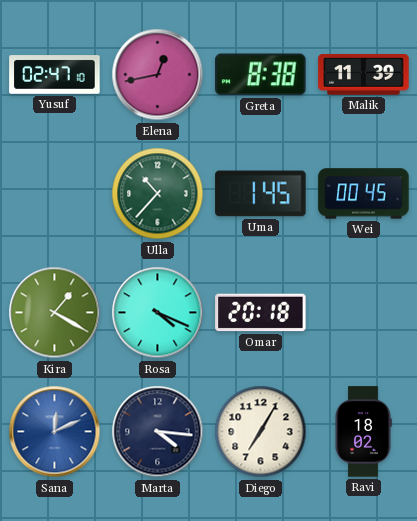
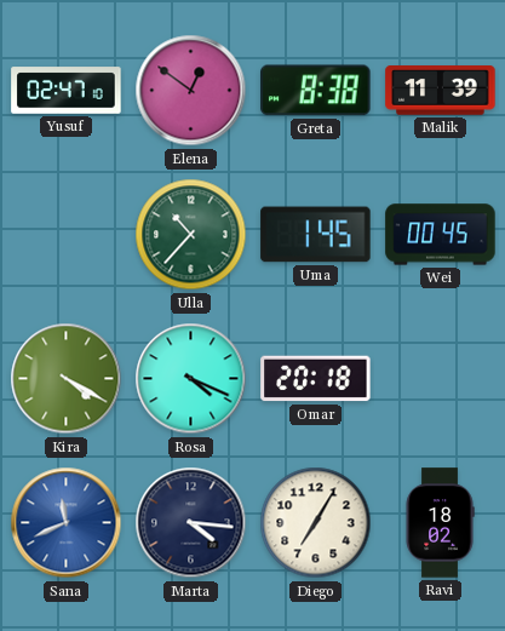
Elena: 12:43 -> 12:51
Kira: 1:20 -> 4:20
Sana: 12:11 -> 11:41
